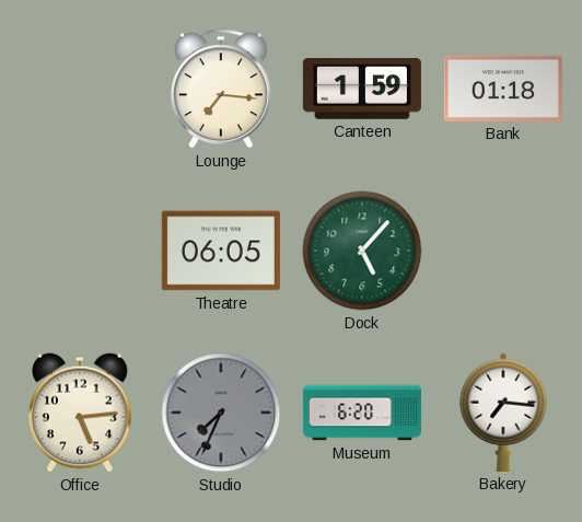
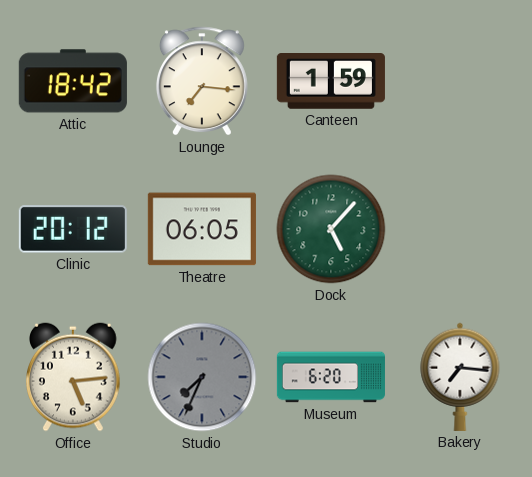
Attic: none -> 18:42
Bank: 01:18 -> none
Clinic: none -> 20:12
